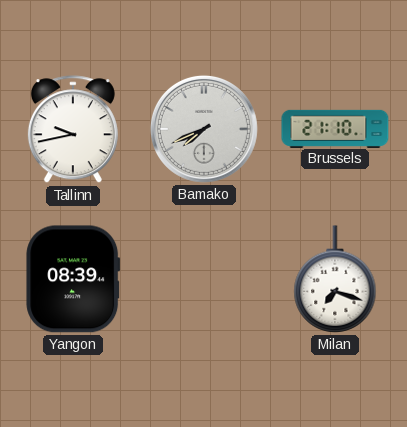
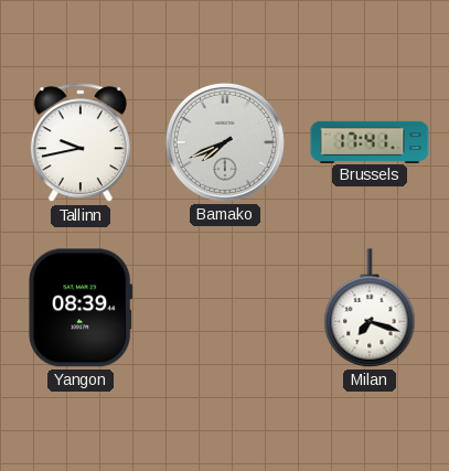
Brussels: 21:10 -> 17:41
